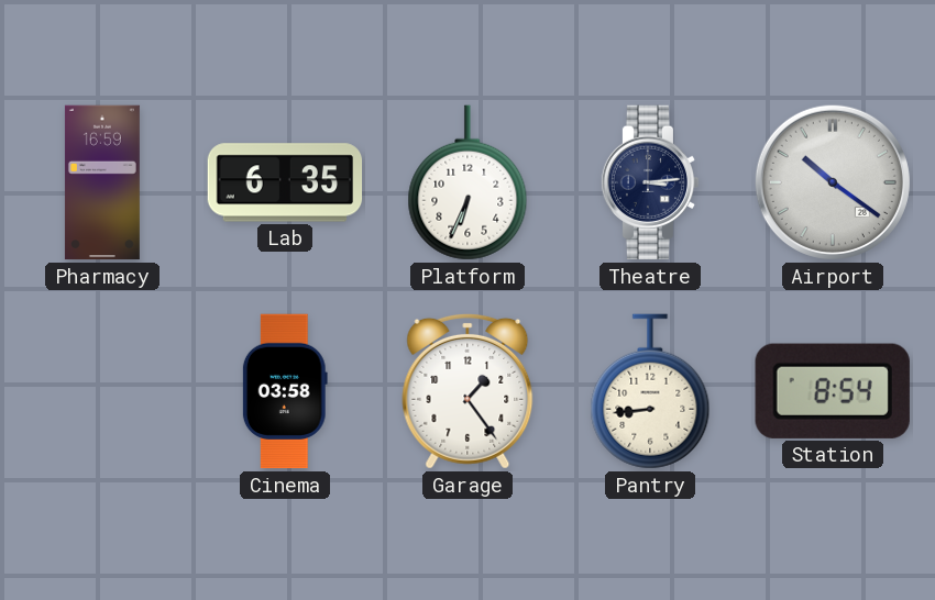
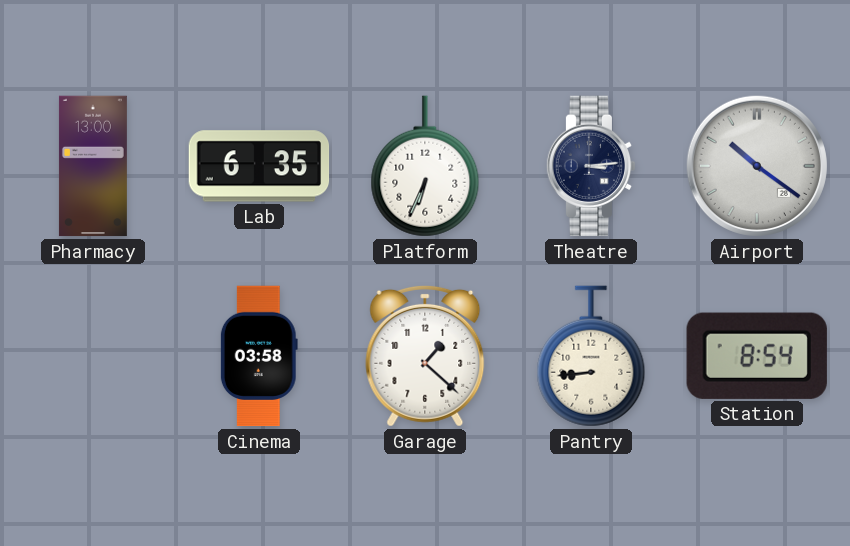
Pharmacy: 16:59 -> 13:00
Garage: 1:24 -> 1:22
